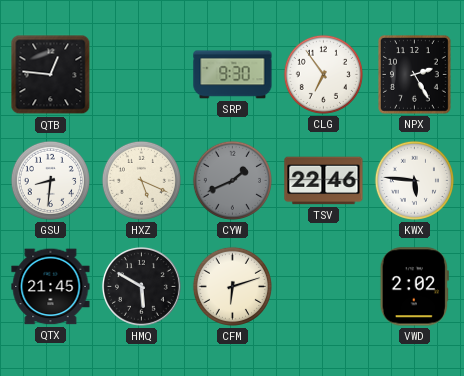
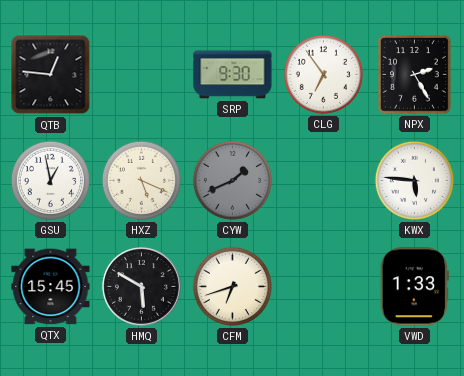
GSU: 8:31 -> 12:58
TSV: 22:46 -> none
QTX: 21:45 -> 15:45
CFM: 6:12 -> 6:42
VWD: 2:02 -> 1:33
